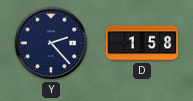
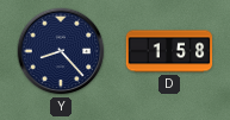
Y: 2:23 -> 8:23
